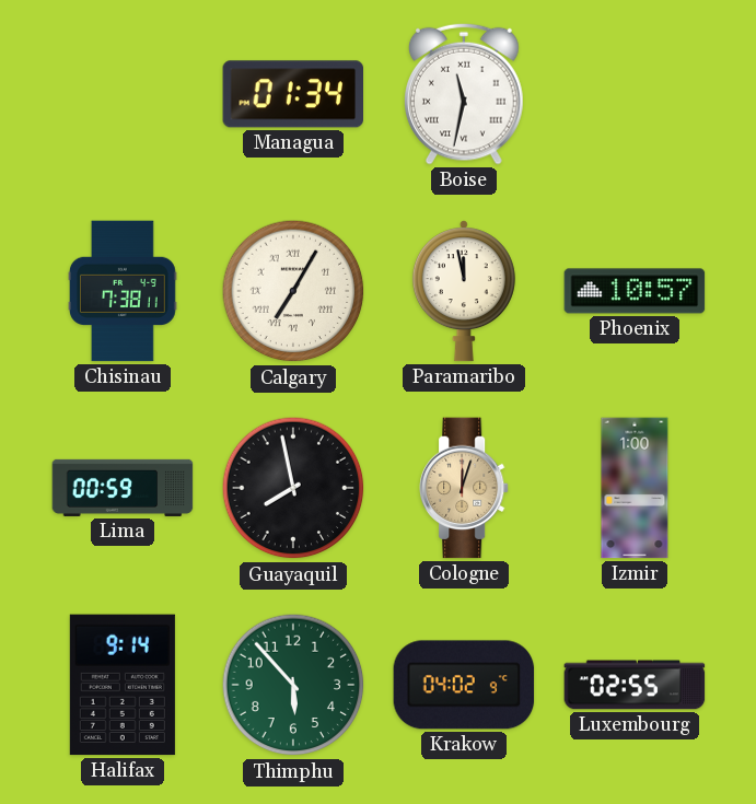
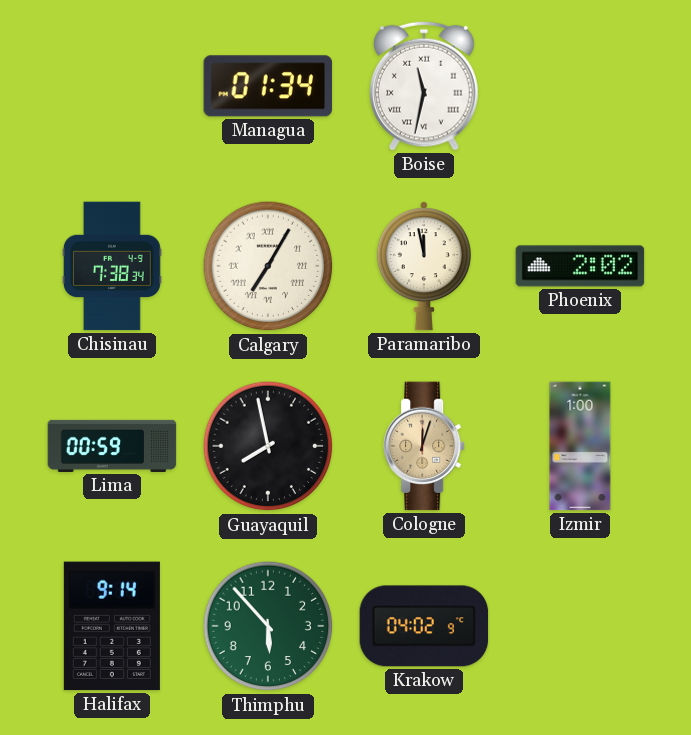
Chisinau: 7:38:11 -> 7:38:34
Phoenix: 10:57 -> 2:02
Luxembourg: 02:55 -> none
